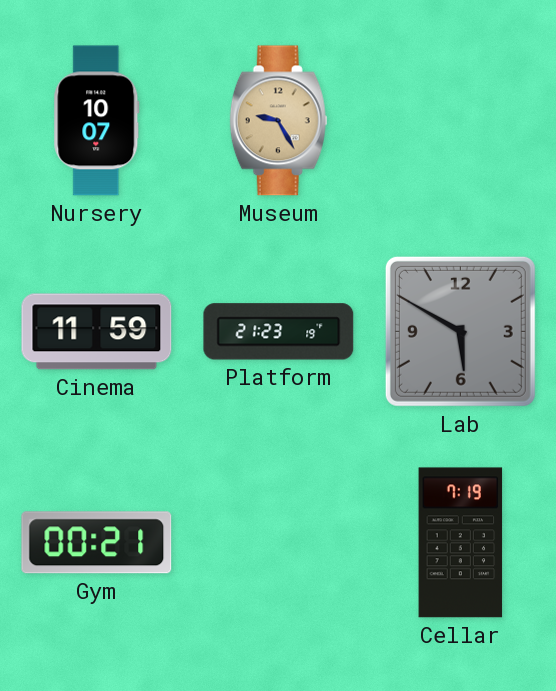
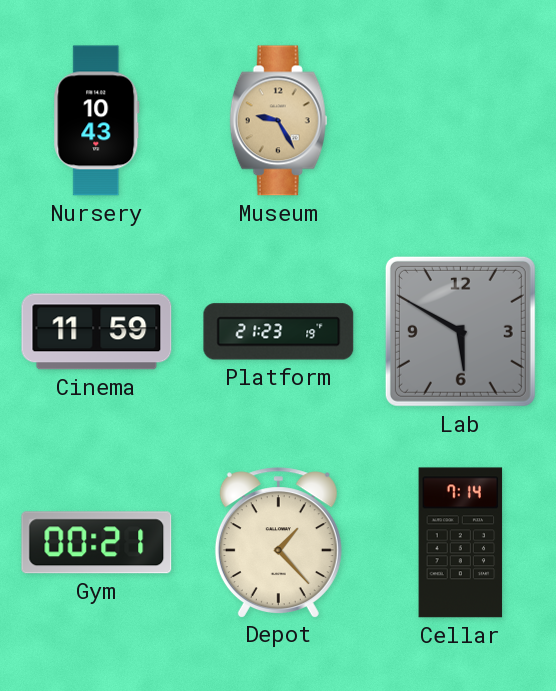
Nursery: 10:07 -> 10:43
Depot: none -> 1:23
Cellar: 7:19 -> 7:14
